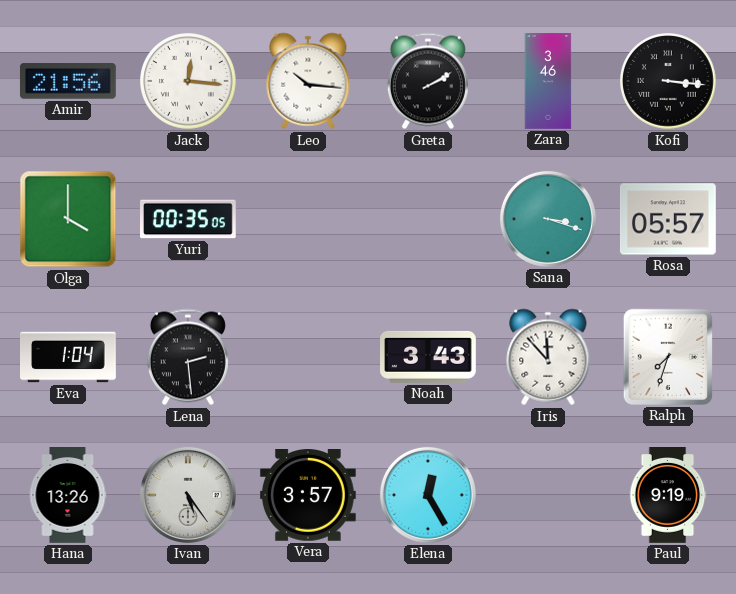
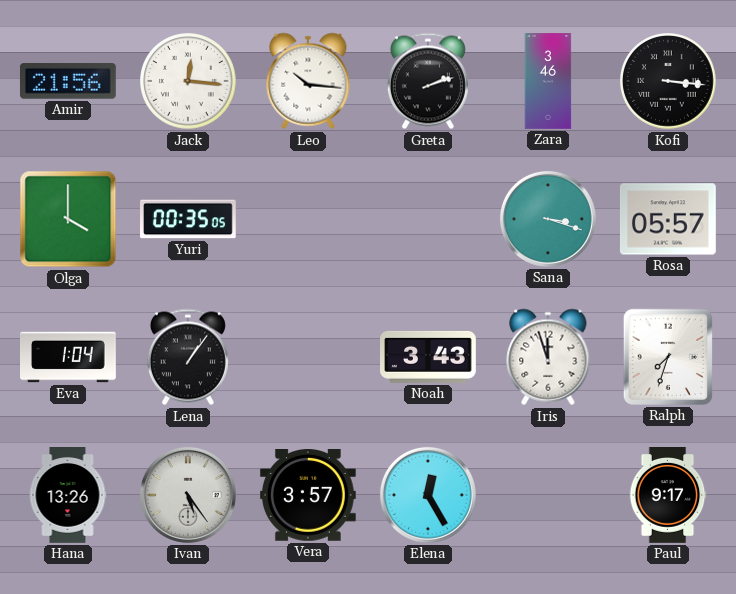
Greta: 2:10 -> 2:12
Lena: 2:29 -> 1:06
Iris: 11:53 -> 11:57
Paul: 9:19 -> 9:17
